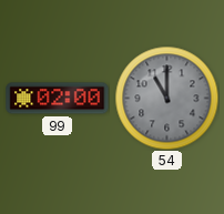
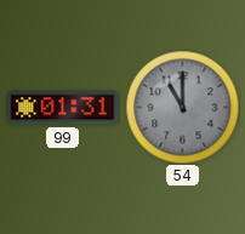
99: 02:00 -> 01:31
